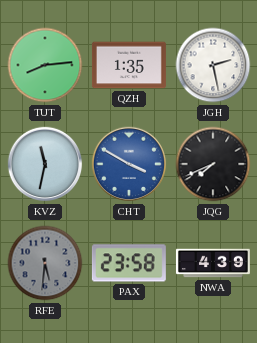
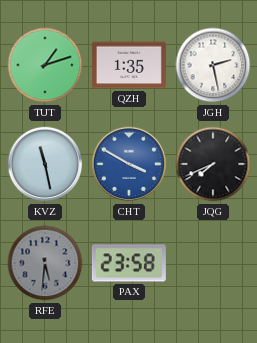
TUT: 8:14 -> 1:12
KVZ: 11:32 -> 11:28
NWA: 4:39 -> none
